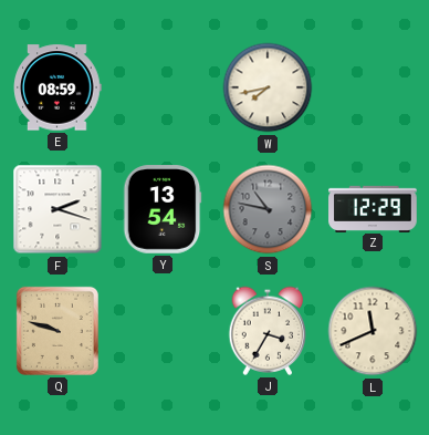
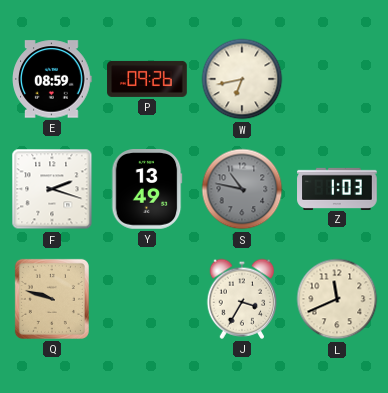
P: none -> 09:26
W: 7:43 -> 6:43
Y: 13:54 -> 13:49
Z: 12:29 -> 1:03
